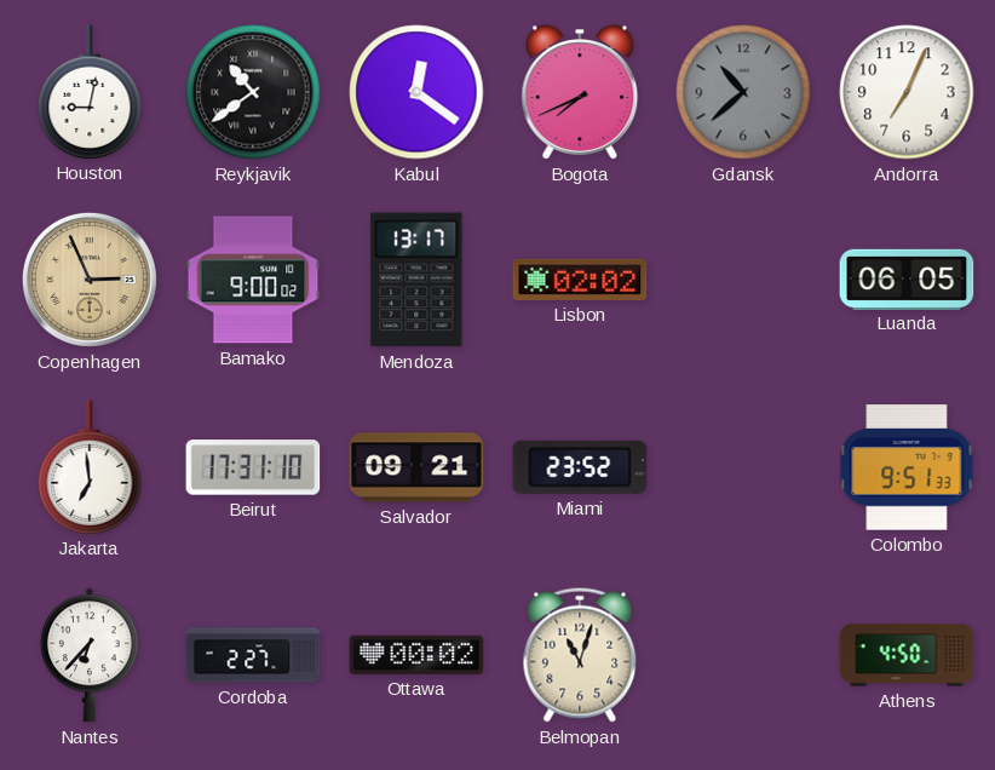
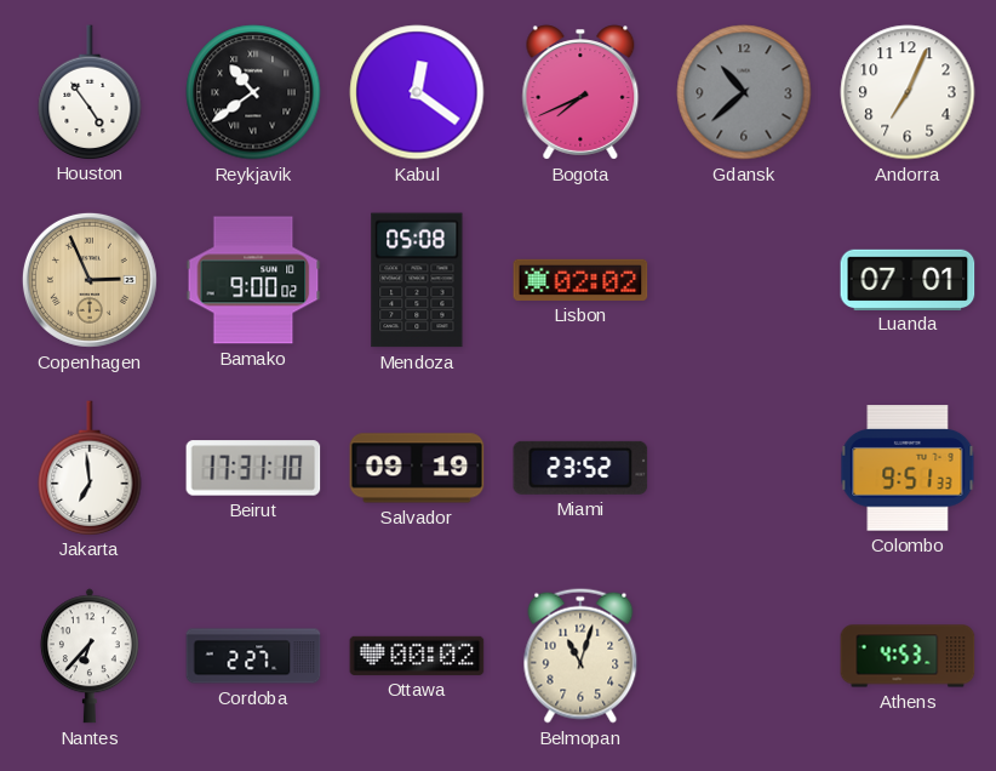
Houston: 9:02 -> 4:54
Mendoza: 13:17 -> 05:08
Luanda: 06:05 -> 07:01
Salvador: 09:21 -> 09:19
Athens: 4:50 -> 4:53
